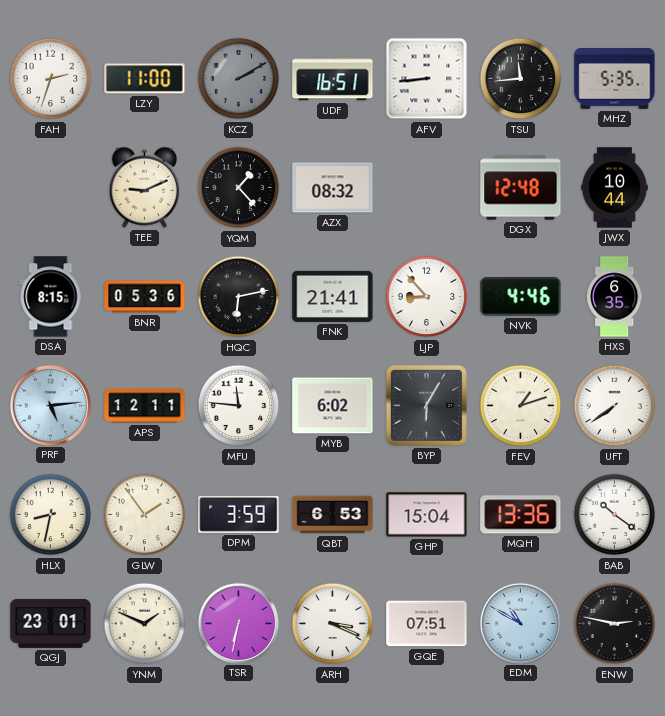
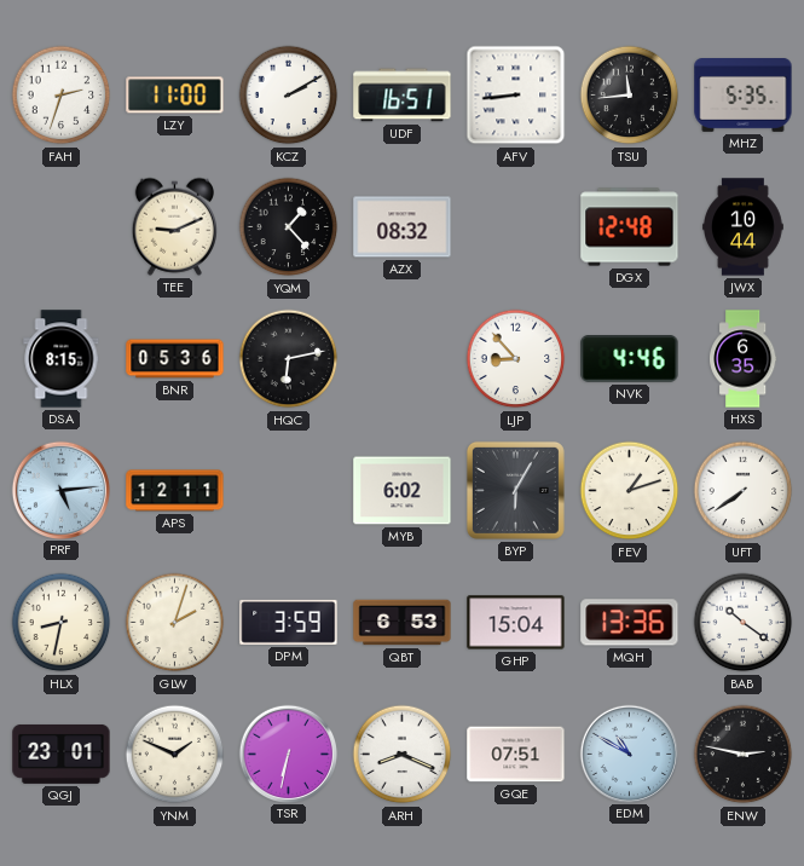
KCZ dial: grey -> white
FNK: 21:41 -> none
MFU: 11:46 -> none
GLW: 1:54 -> 2:03
ARH: 3:19 -> 8:19
